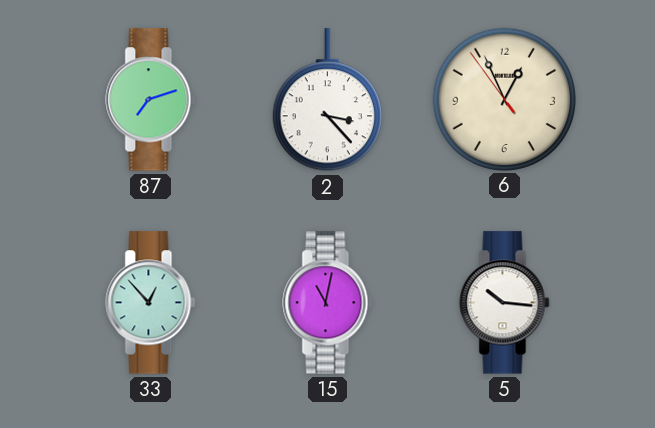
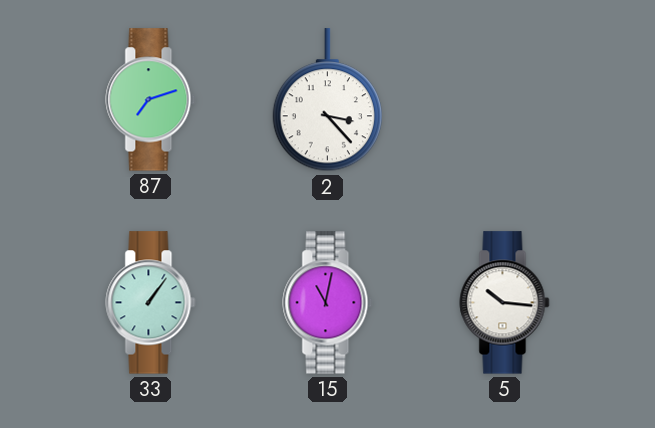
6: 12:55 -> none
33: 12:53 -> 1:06
